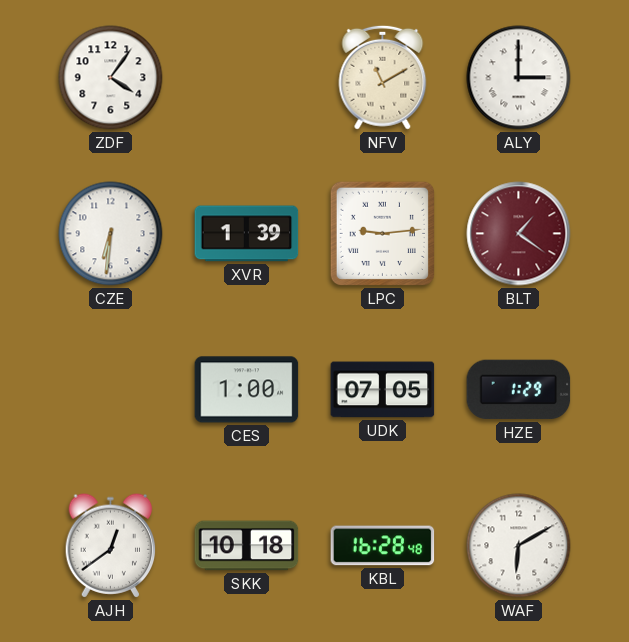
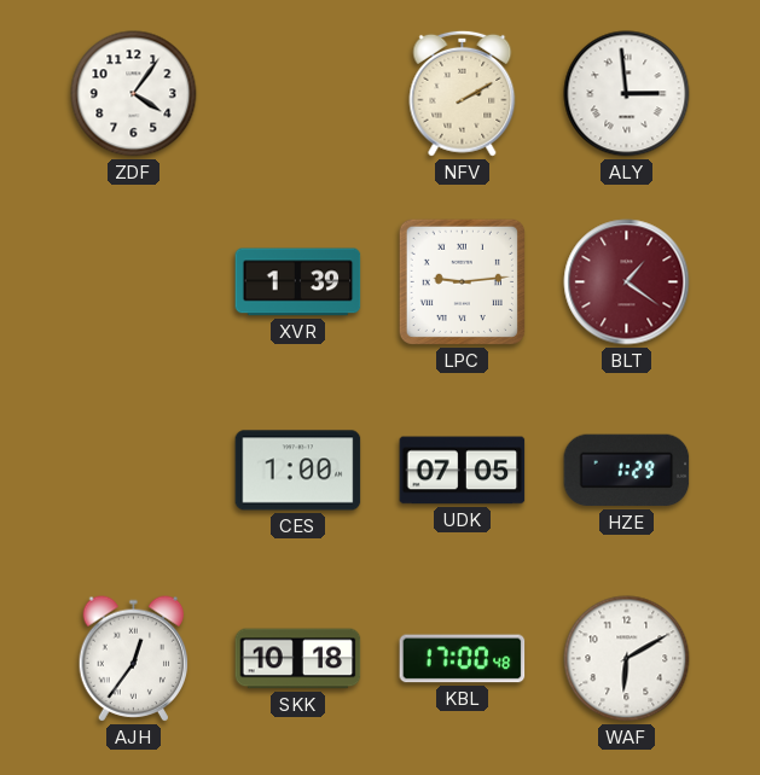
NFV: 11:10 -> 2:10
ALY: 3:00 -> 2:59
CZE: 6:31 -> none
AJH: 12:39 -> 12:36
KBL: 16:28 -> 17:00
